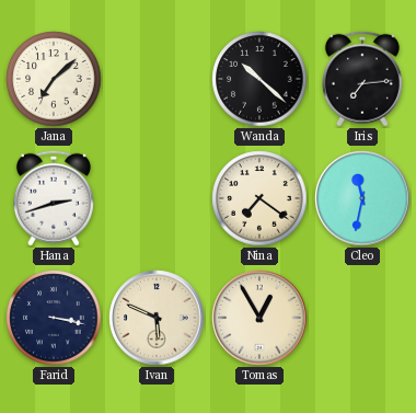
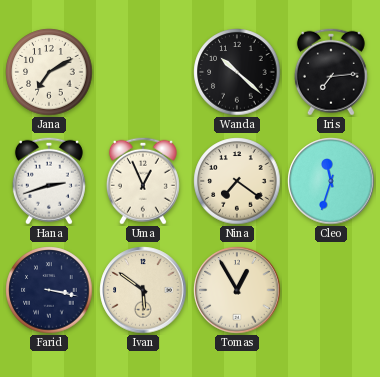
Jana: 7:08 -> 7:10
Uma: none -> 12:56
Cleo: 11:32 -> 11:33
Ivan: 5:49 -> 5:51
